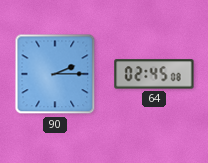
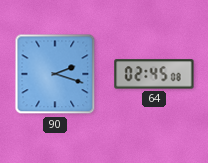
90: 2:15 -> 2:18
